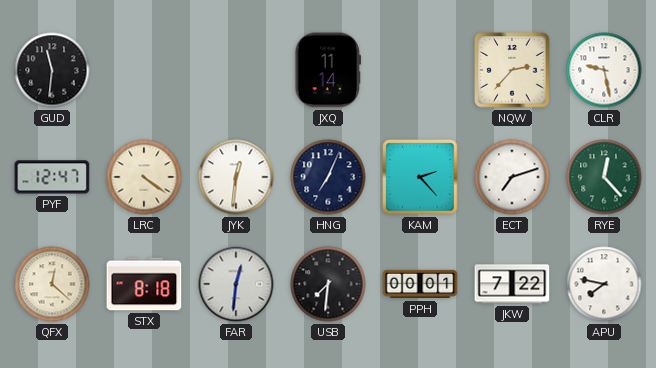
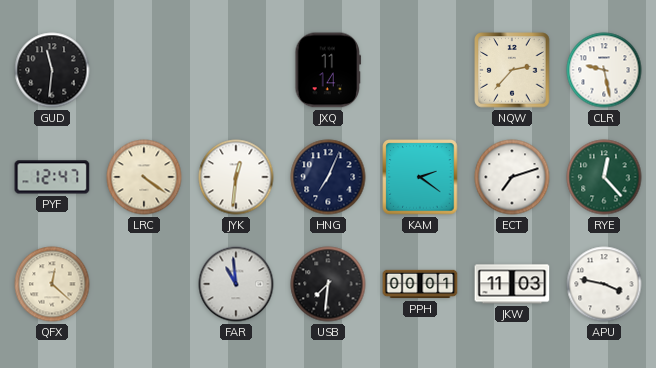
KAM: 2:23 -> 2:21
STX: 8:18 -> none
FAR: 12:31 -> 10:59
JKW: 7:22 -> 11:03
APU: 7:47 -> 3:47
